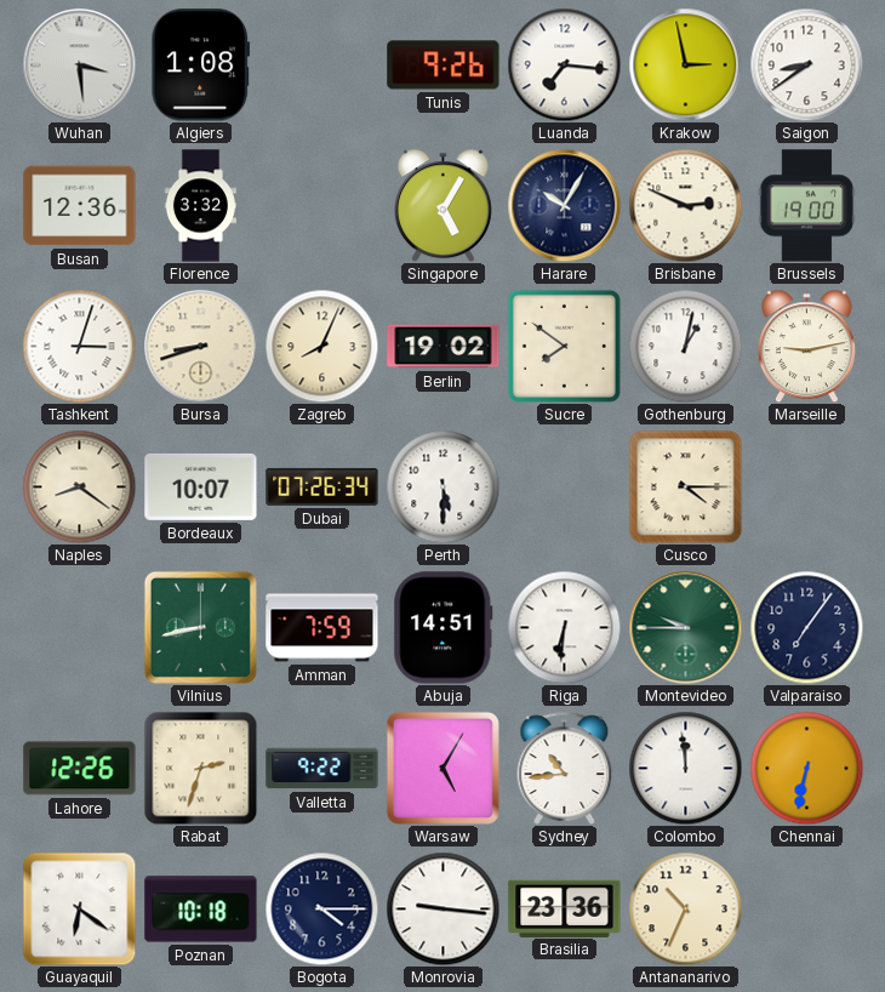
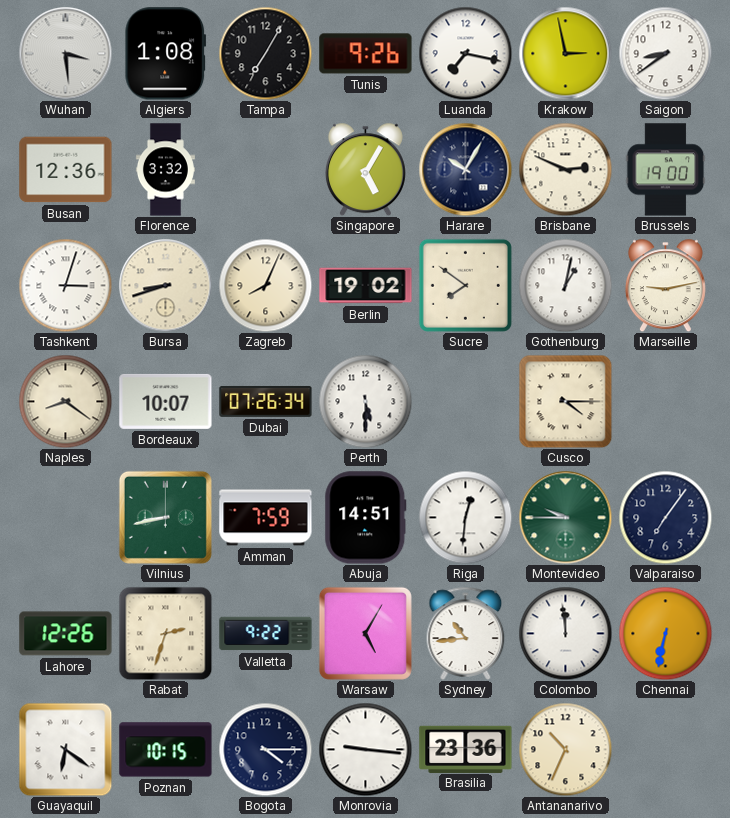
Tampa: none -> 7:05
Luanda: 7:16 -> 7:17
Riga: 6:31 -> 12:31
Poznan: 10:18 -> 10:15
